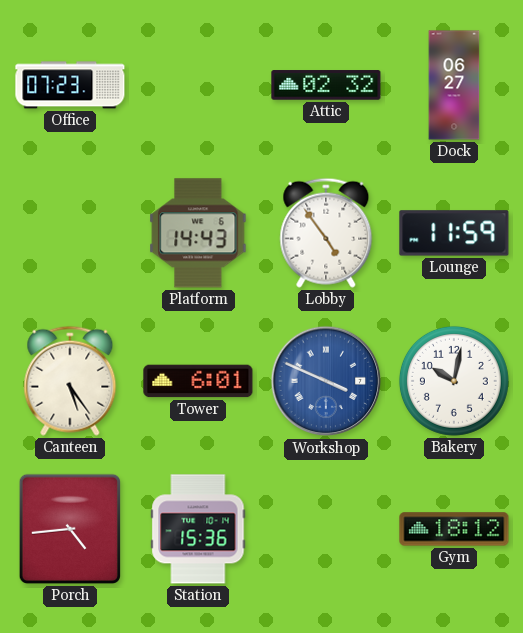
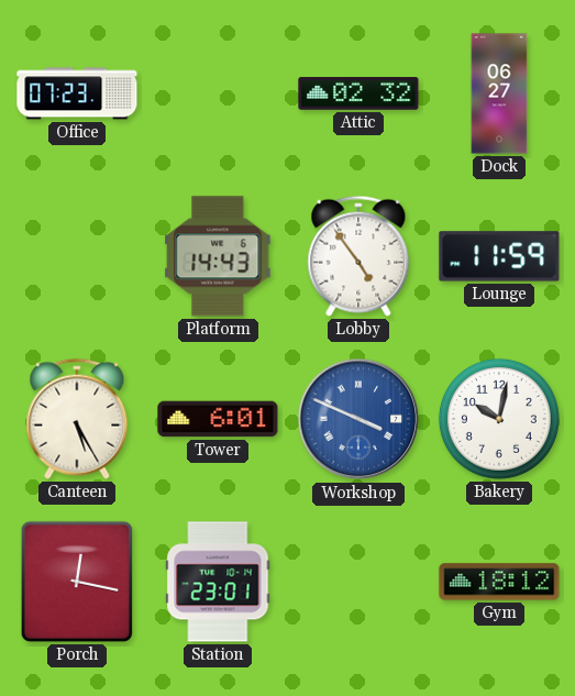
Canteen: 5:24 -> 5:25
Porch: 4:44 -> 12:17
Station: 15:36 -> 23:01
